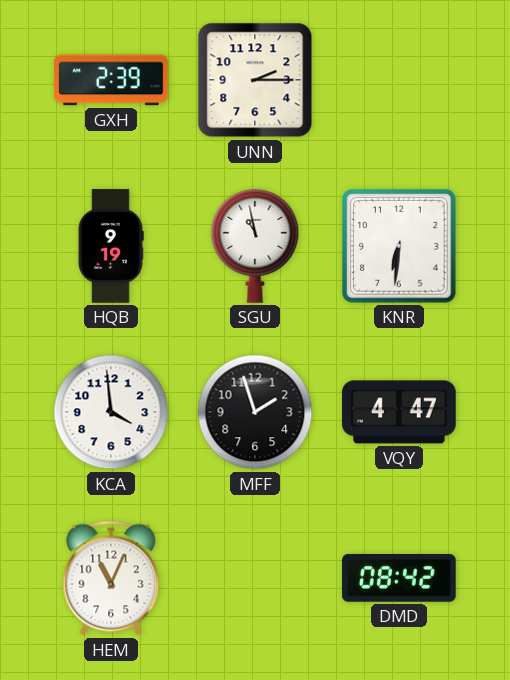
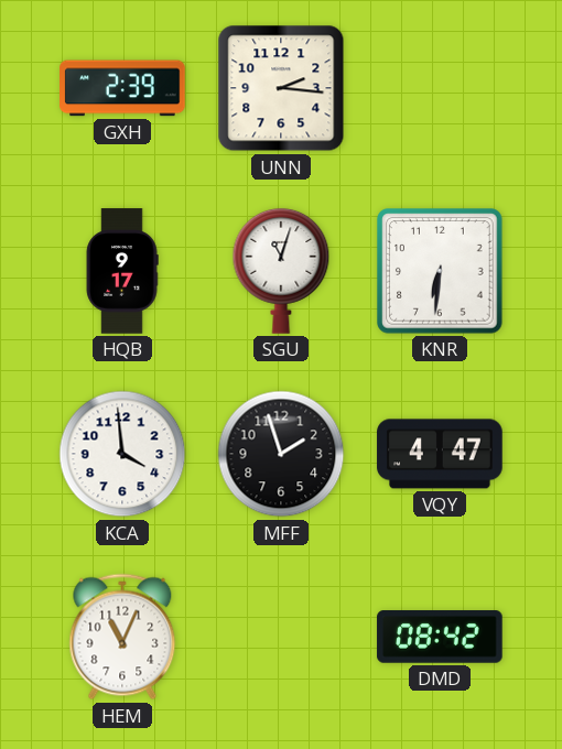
UNN: 2:15 -> 2:16
HQB: 9:19 -> 9:17
SGU: 10:58 -> 11:03
